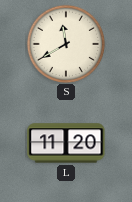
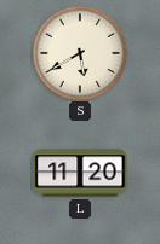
S: 11:40 -> 5:40
